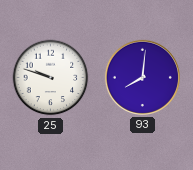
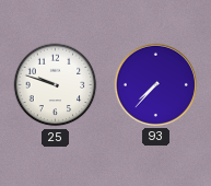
93: 8:01 -> 7:37
